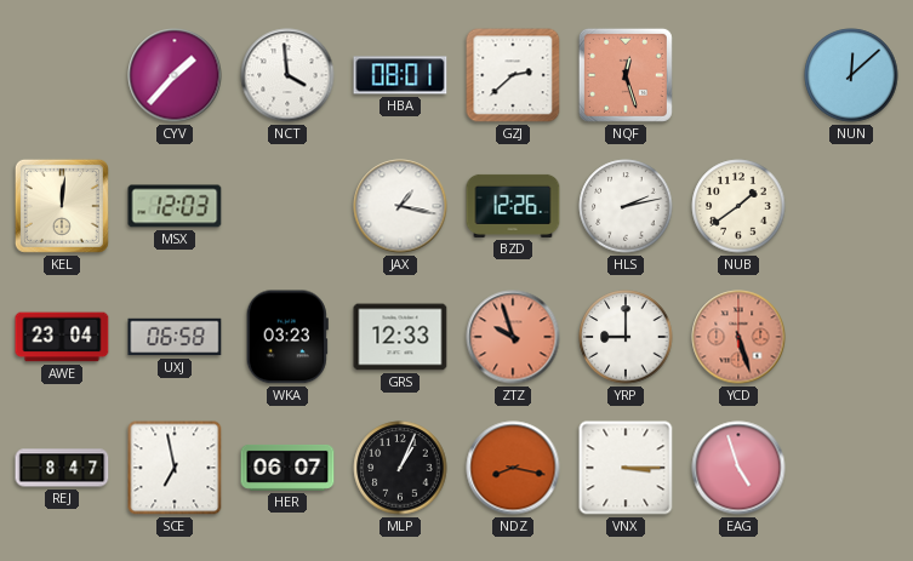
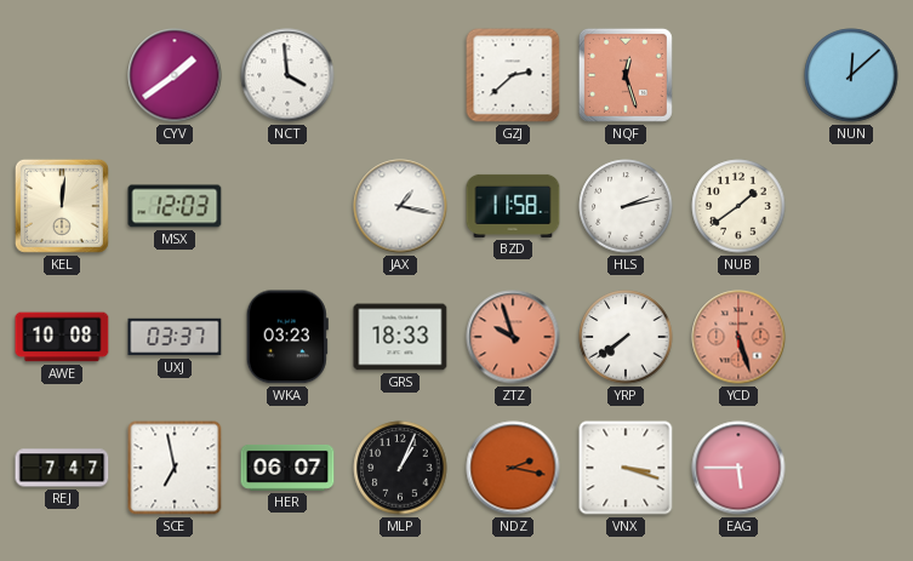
CYV: 1:37 -> 1:39
HBA: 08:01 -> none
BZD: 12:26 -> 11:58
AWE: 23:04 -> 10:08
UXJ: 06:58 -> 03:37
GRS: 12:33 -> 18:33
YRP: 9:00 -> 7:39
REJ: 8:47 -> 7:47
NDZ: 8:17 -> 2:17
VNX: 3:15 -> 3:18
EAG: 4:57 -> 5:45
